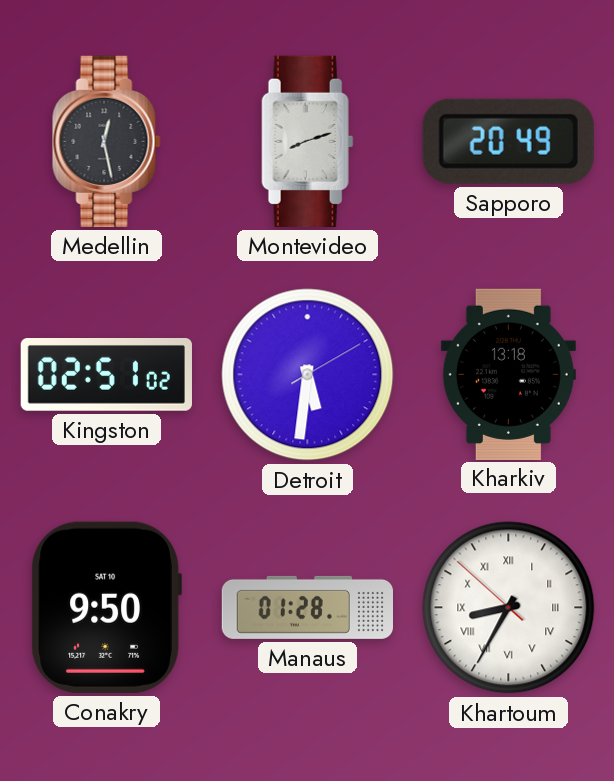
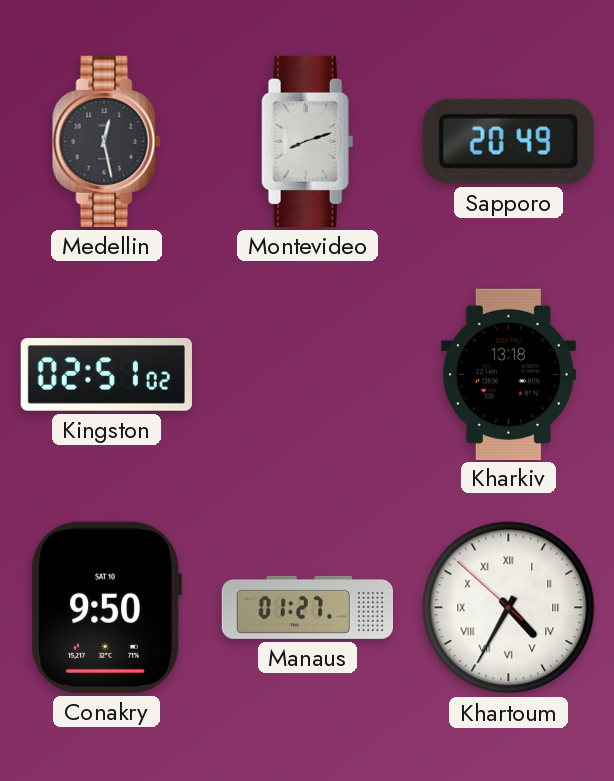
Detroit: 5:31 -> none
Manaus: 01:28 -> 01:27
Khartoum: 8:34 -> 4:34
